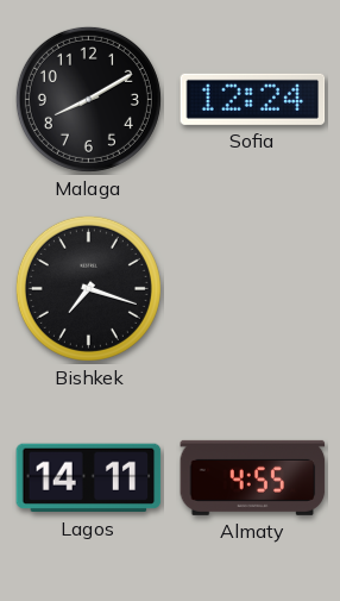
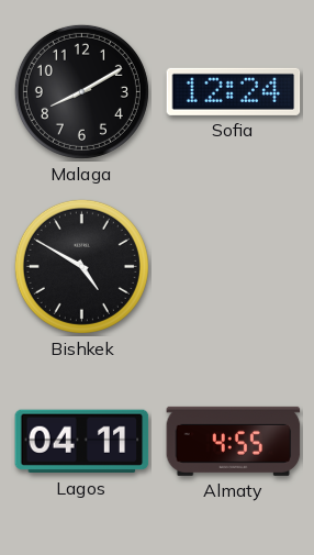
Bishkek: 7:18 -> 4:50
Lagos: 14:11 -> 04:11
